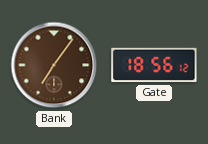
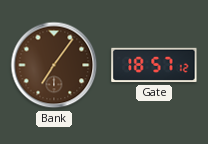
Gate: 18:56 -> 18:57
